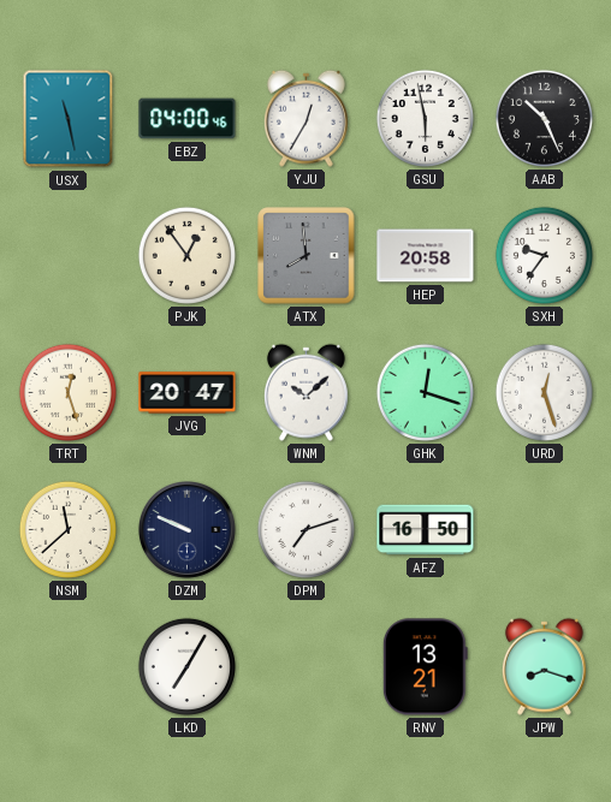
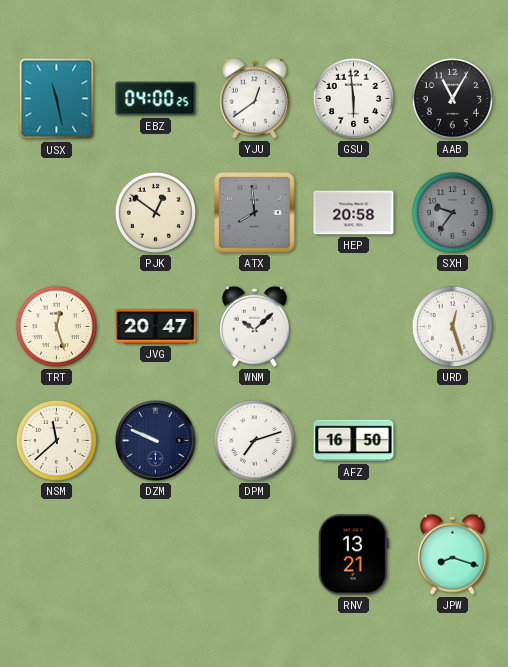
EBZ: 04:00:46 -> 04:00:25
YJU: 12:35 -> 12:39
GSU: 5:58 -> 5:59
AAB: 10:26 -> 11:05
PJK: 12:54 -> 12:51
SXH dial: white -> grey
GHK: 12:18 -> none
LKD: 7:05 -> none
